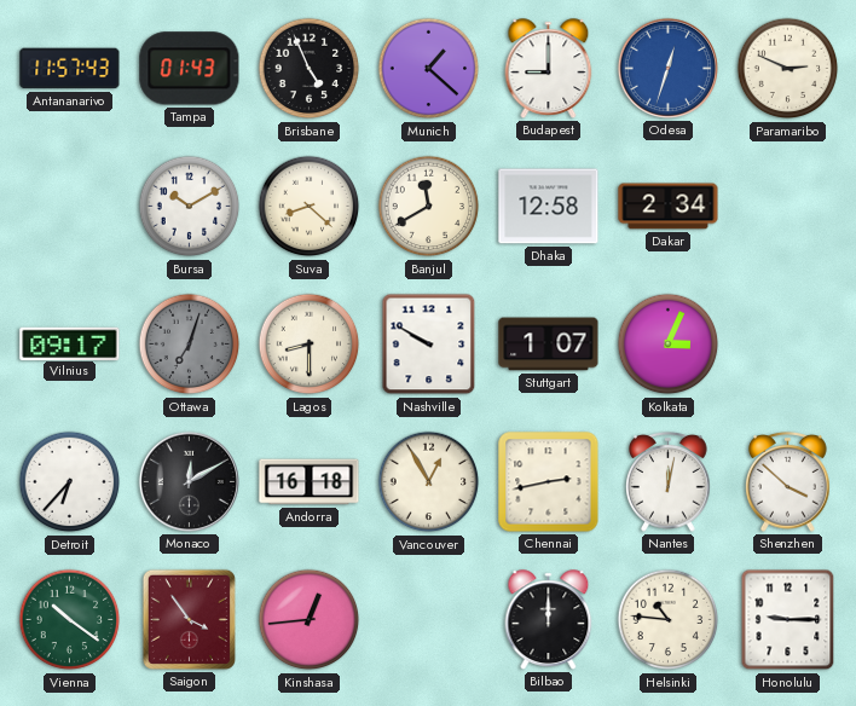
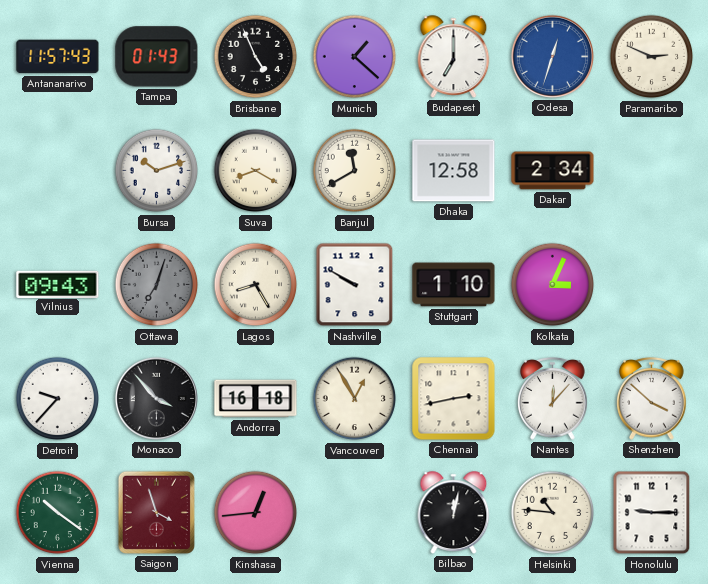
Budapest: 9:00 -> 7:00
Bursa: 10:10 -> 10:12
Suva: 8:22 -> 8:20
Vilnius: 09:17 -> 09:43
Lagos: 8:30 -> 8:25
Stuttgart: 1:07 -> 1:10
Detroit: 6:37 -> 9:37
Monaco: 12:10 -> 3:53
Nantes: 12:02 -> 12:07
Saigon: 3:54 -> 3:57
Bilbao: 12:00 -> 12:02
